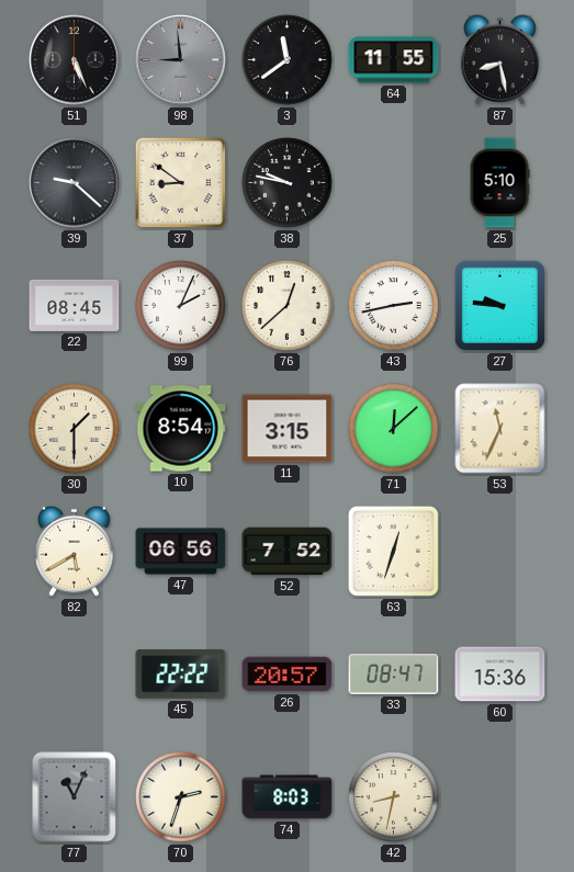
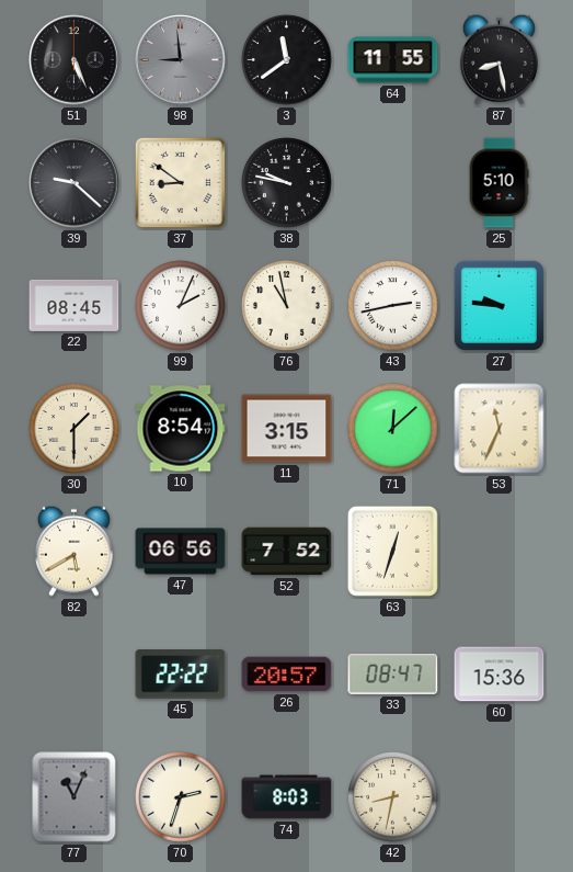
76: 12:38 -> 10:58
